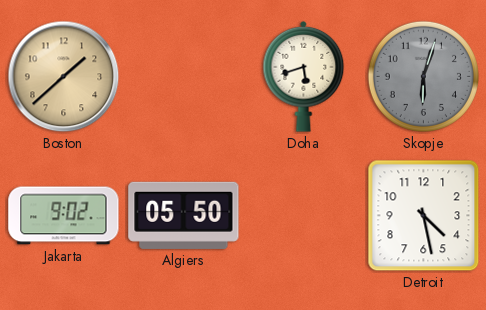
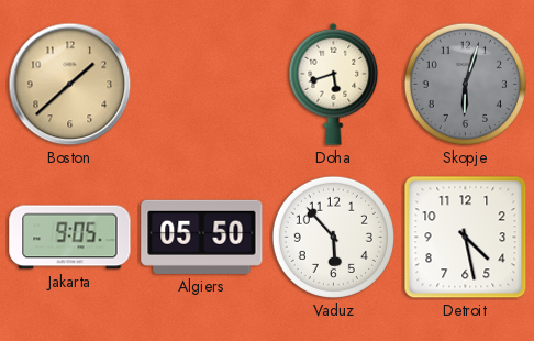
Jakarta: 9:02 -> 9:05
Vaduz: none -> 5:53
